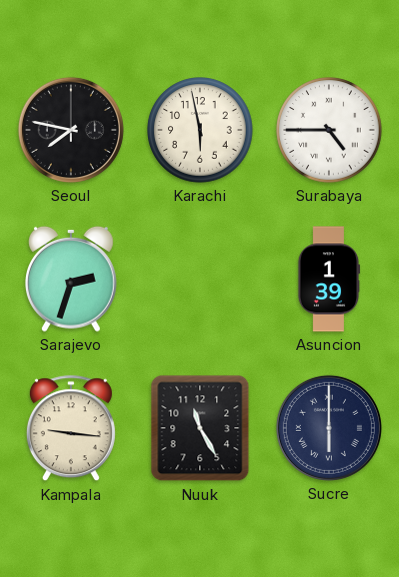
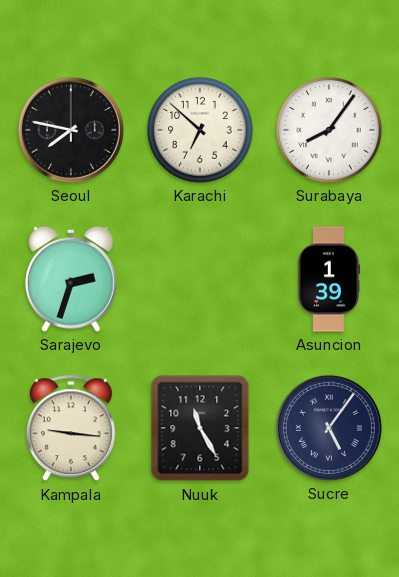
Karachi: 5:58 -> 6:52
Surabaya: 4:45 -> 8:06
Sucre: 6:00 -> 5:06
